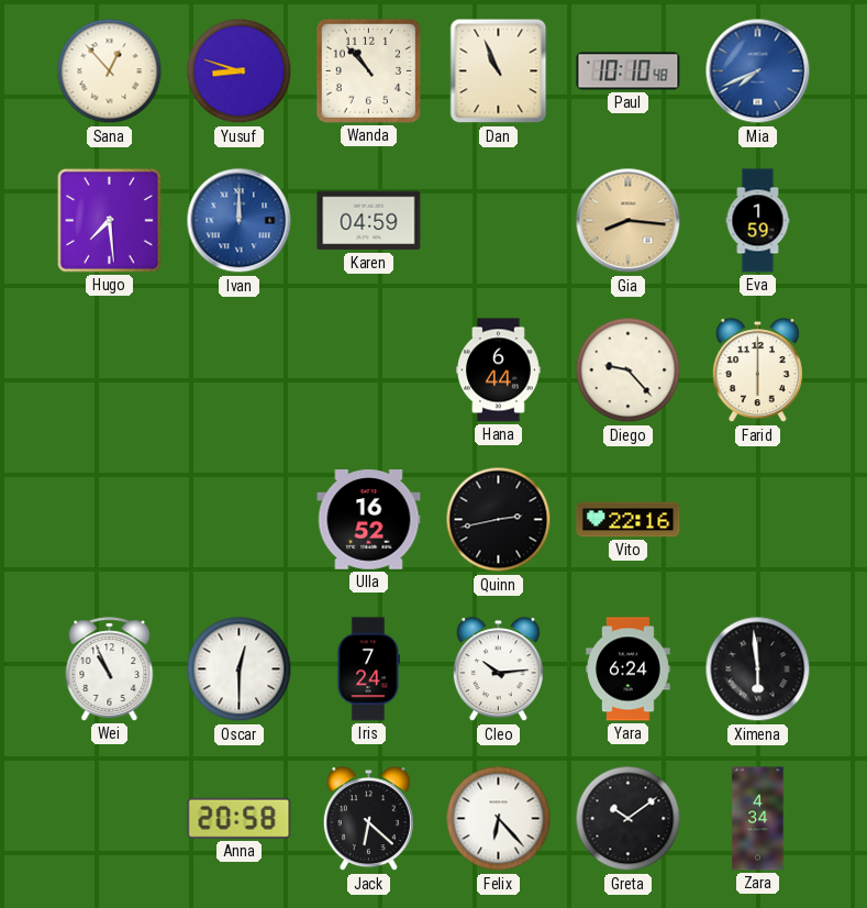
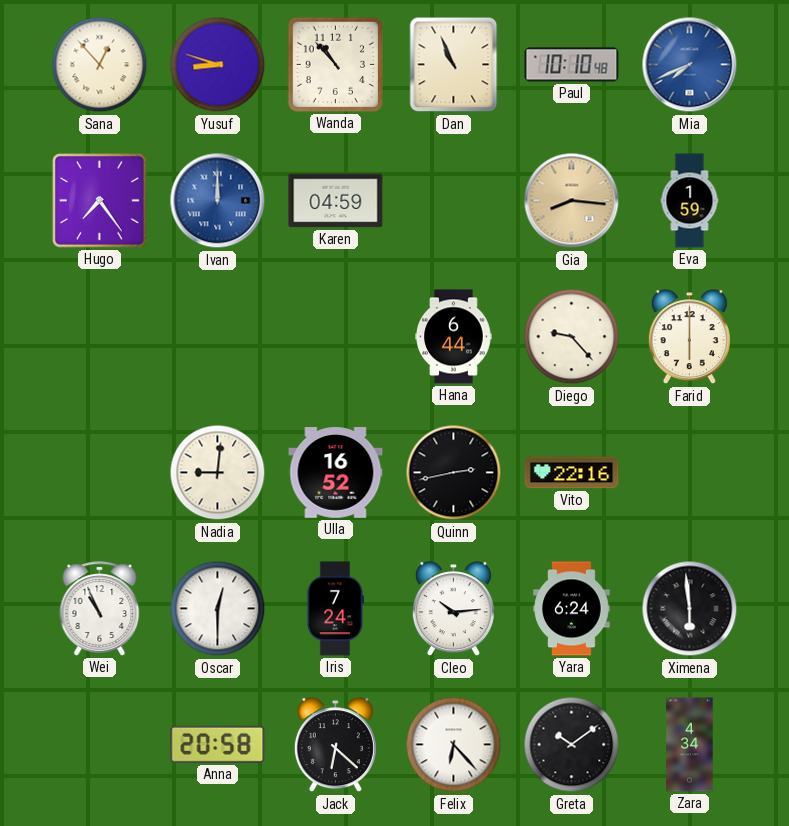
Hugo: 7:29 -> 7:24
Nadia: none -> 9:01
